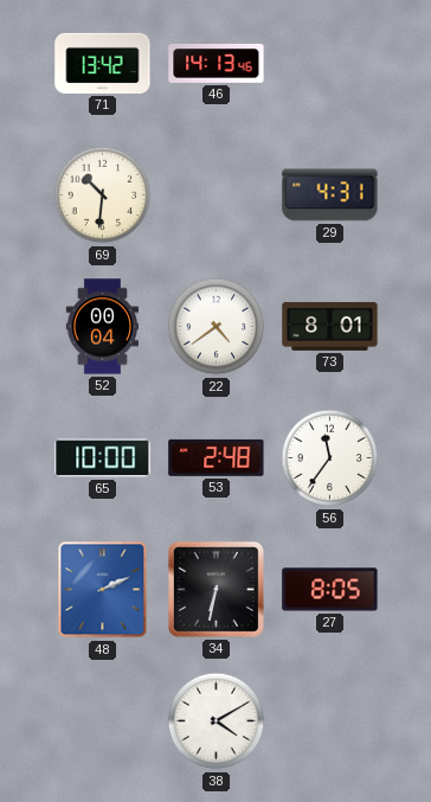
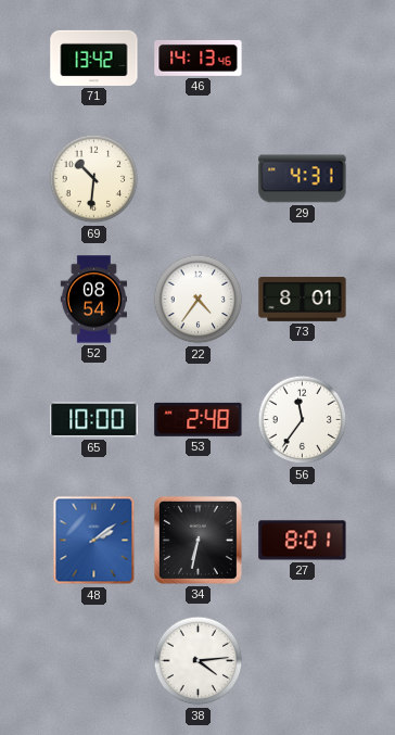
52: 00:04 -> 08:54
22: 4:39 -> 4:36
48: 2:11 -> 2:09
27: 8:05 -> 8:01
38: 4:10 -> 4:14
